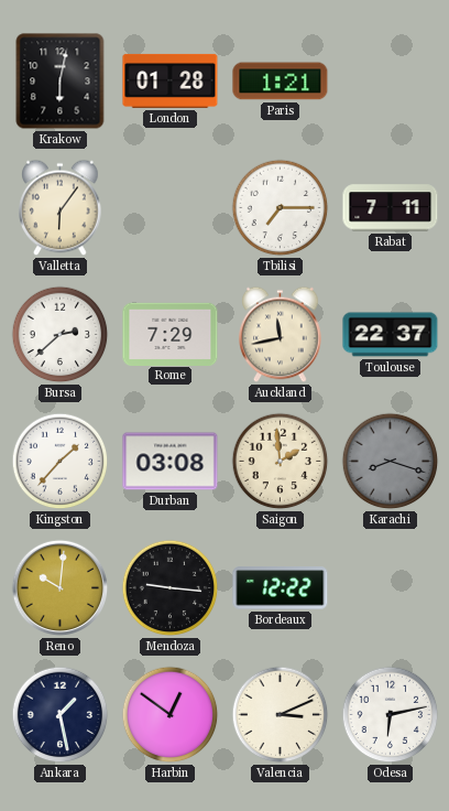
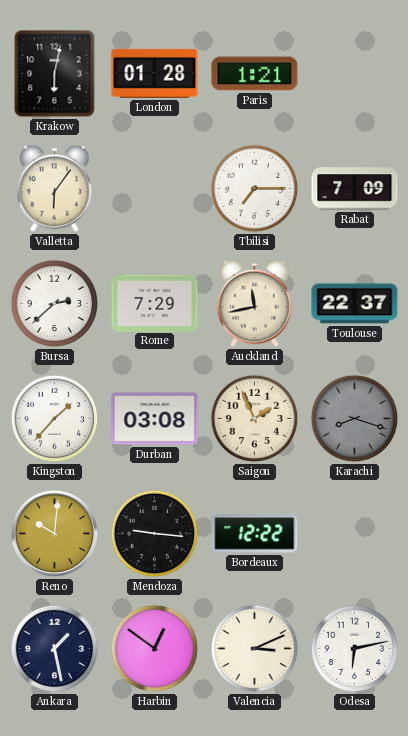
Rabat: 7:11 -> 7:09
Saigon: 1:59 -> 1:56
